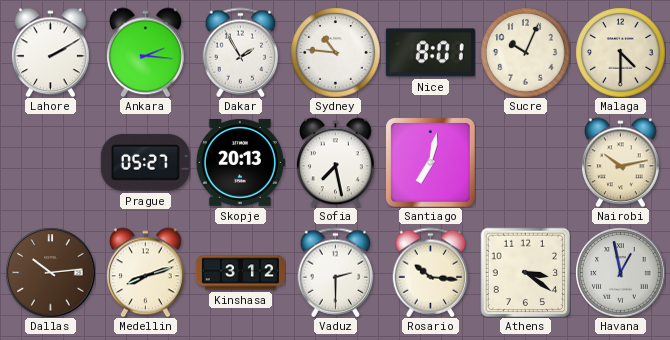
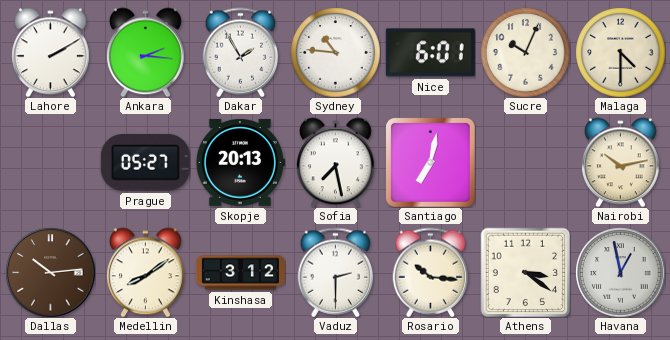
Nice: 8:01 -> 6:01
Medellin: 8:12 -> 8:09
